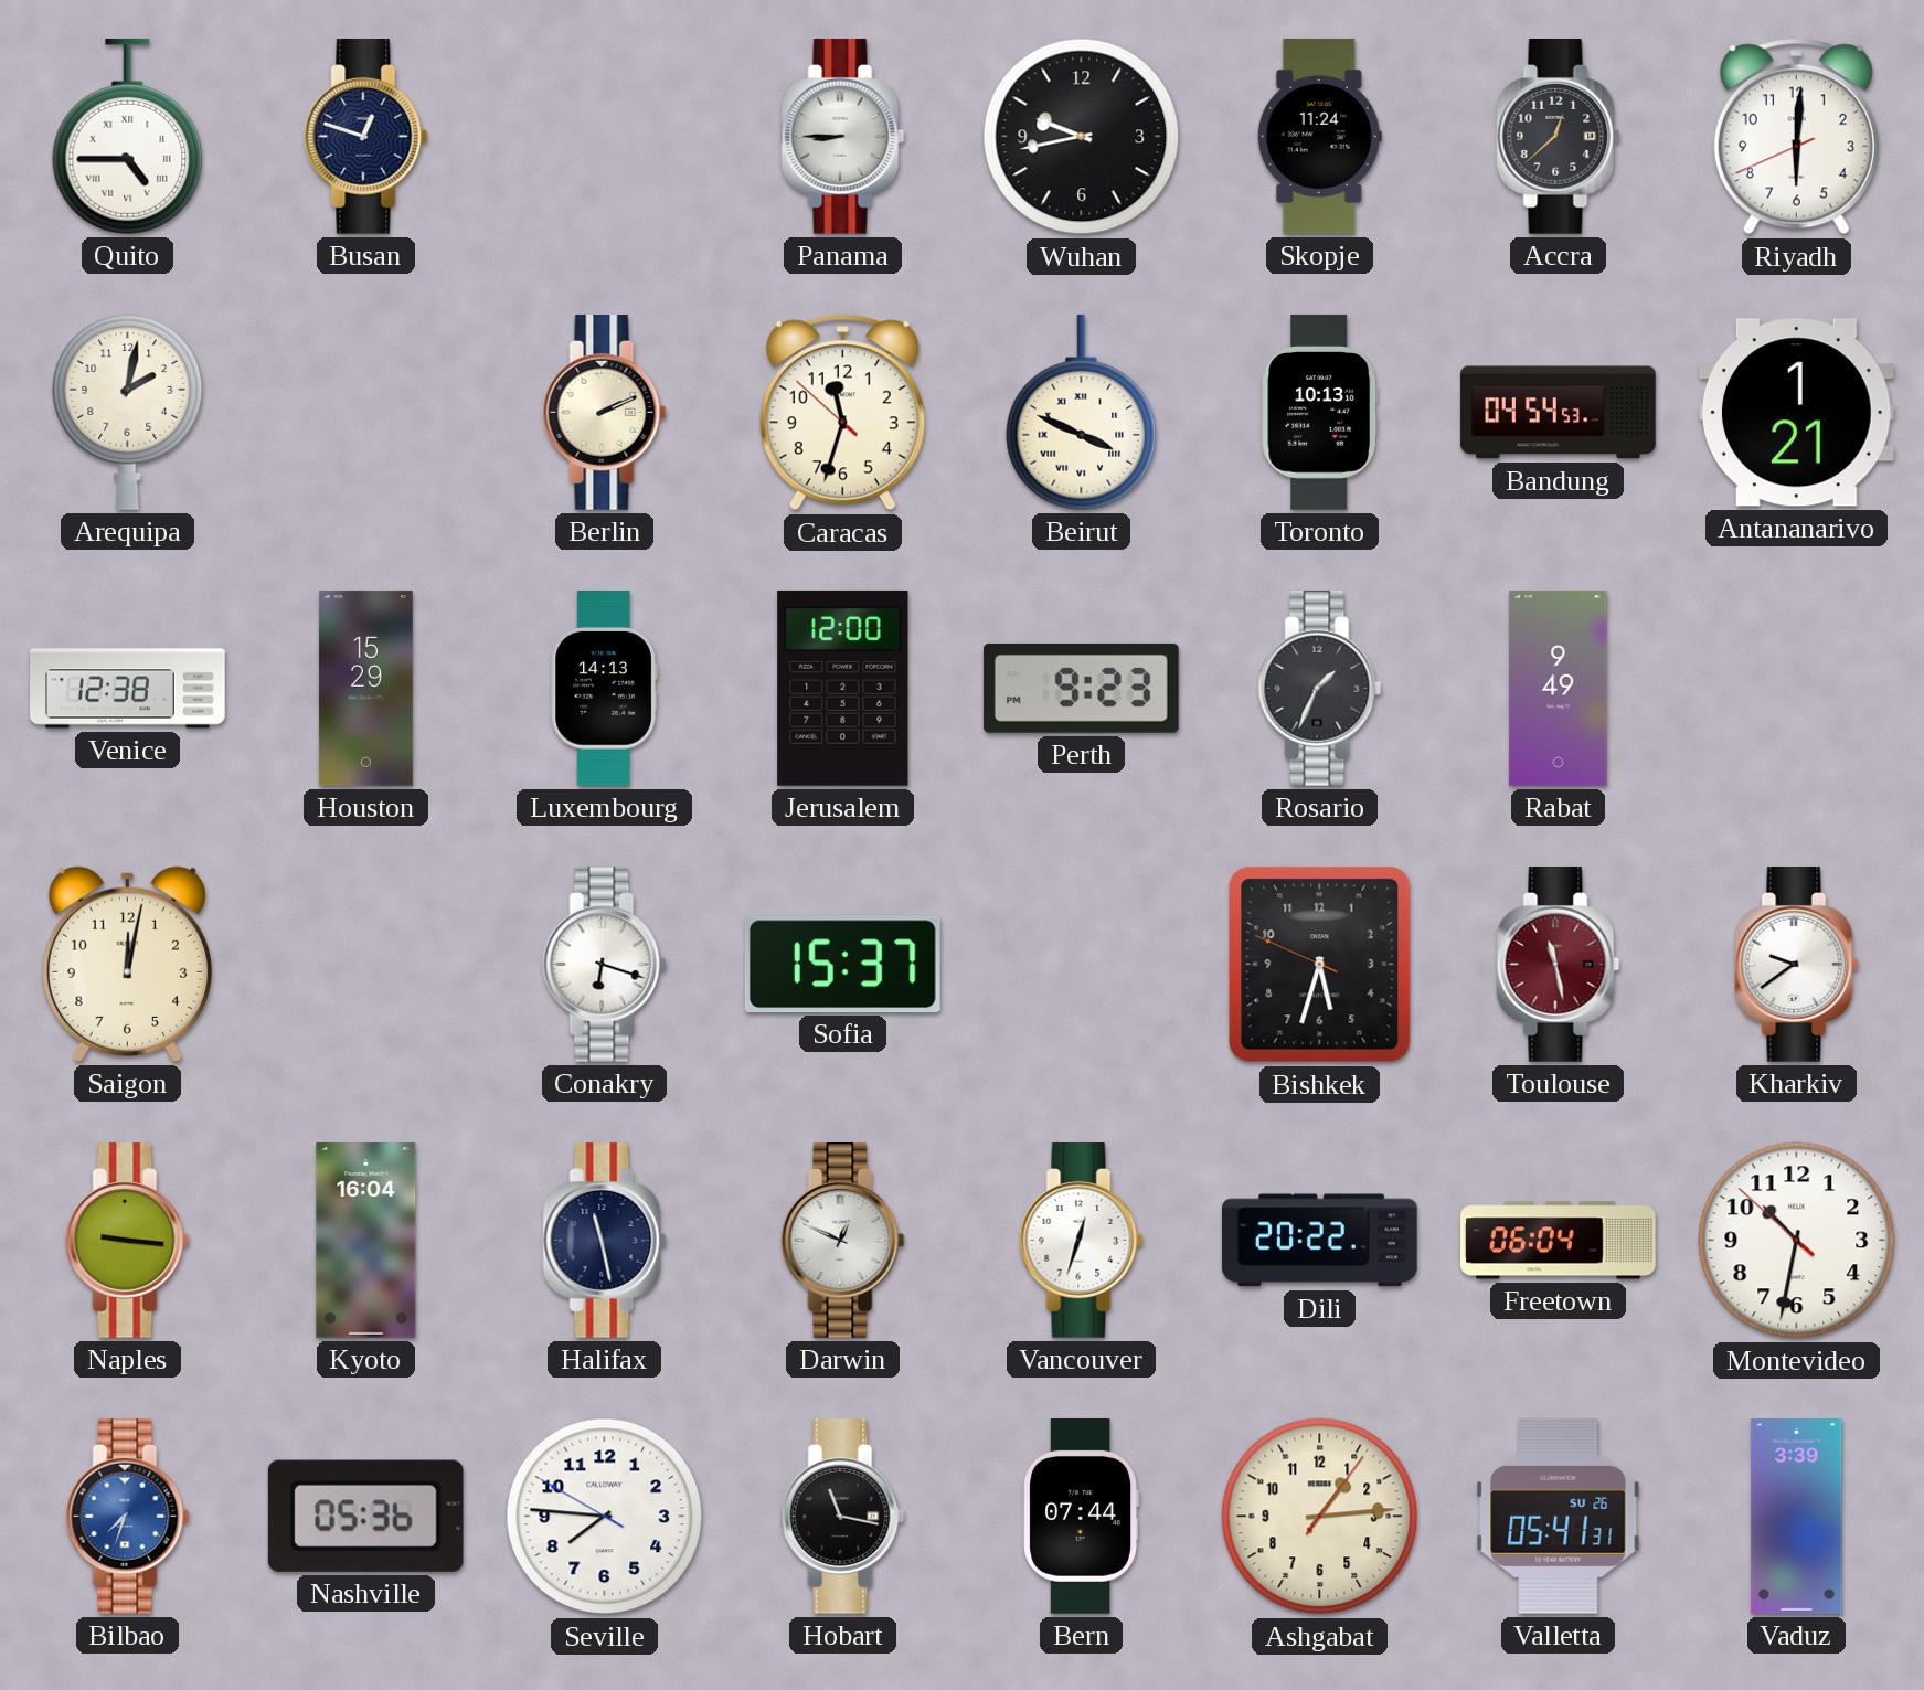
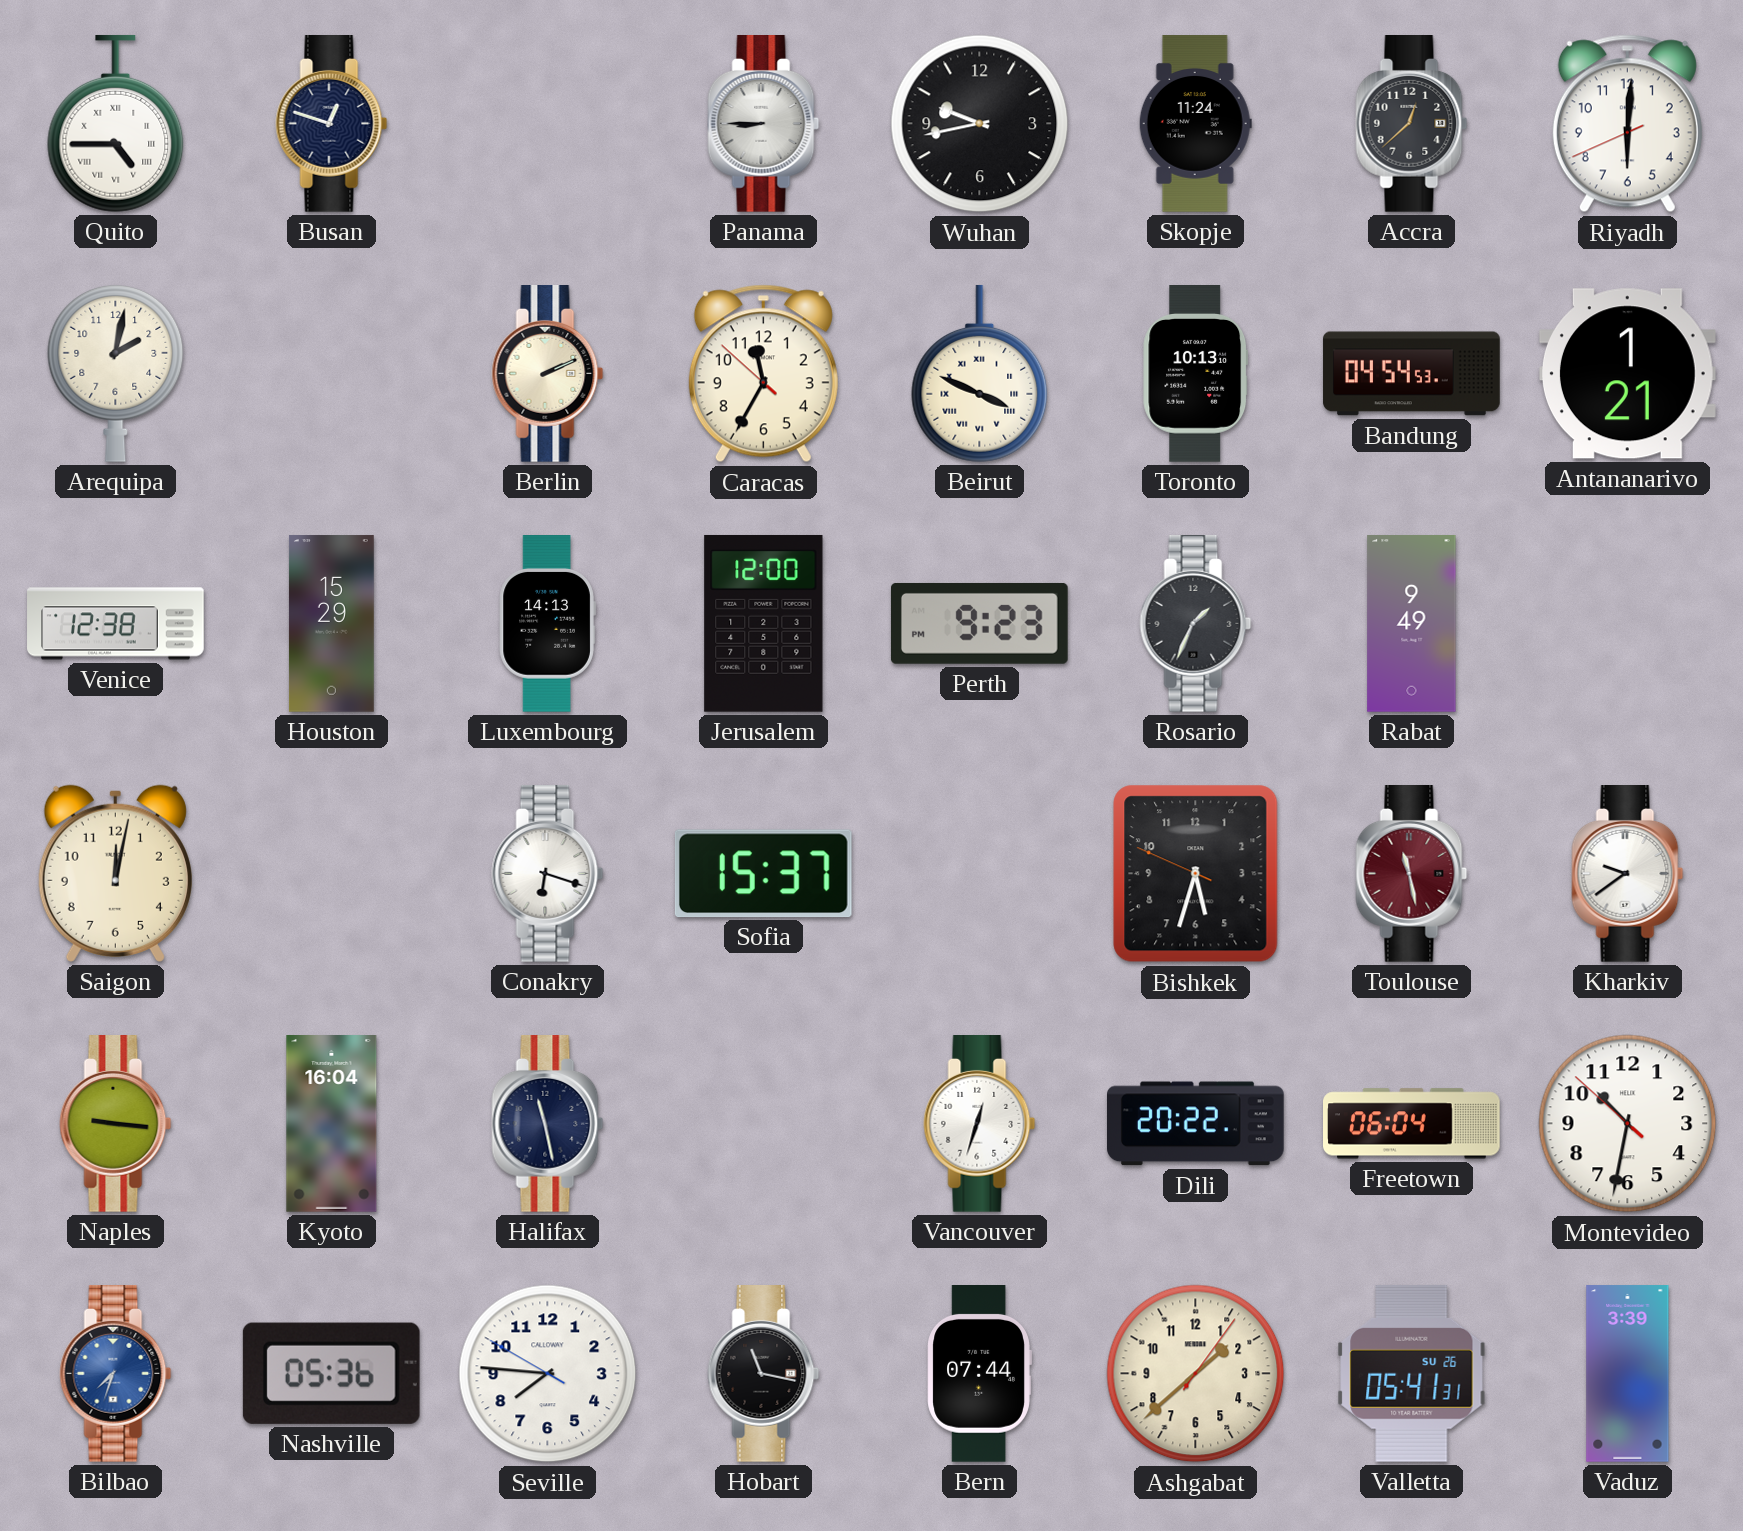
Caracas: 11:32 -> 11:34
Darwin: 12:49 -> none
Ashgabat: 1:14 -> 1:38
